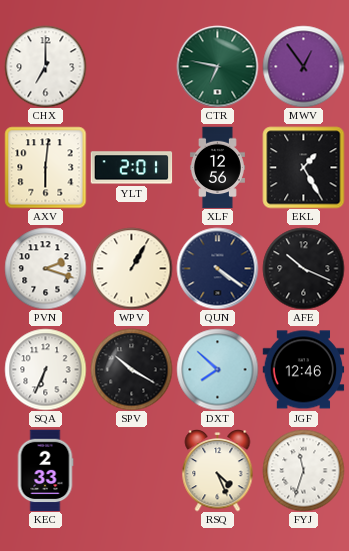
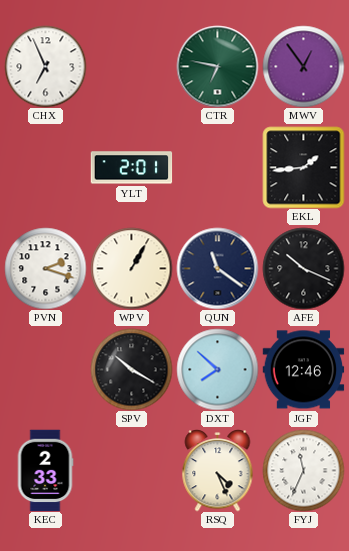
CHX: 7:00 -> 6:56
AXV: 6:01 -> none
XLF: 12:56 -> none
EKL: 1:25 -> 1:44
QUN: 4:21 -> 11:21
SQA: 6:34 -> none
FYJ: 11:33 -> 11:34
